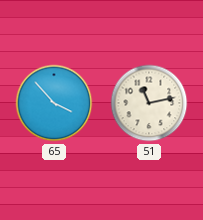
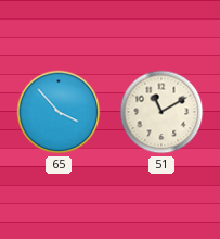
51: 11:13 -> 11:10
